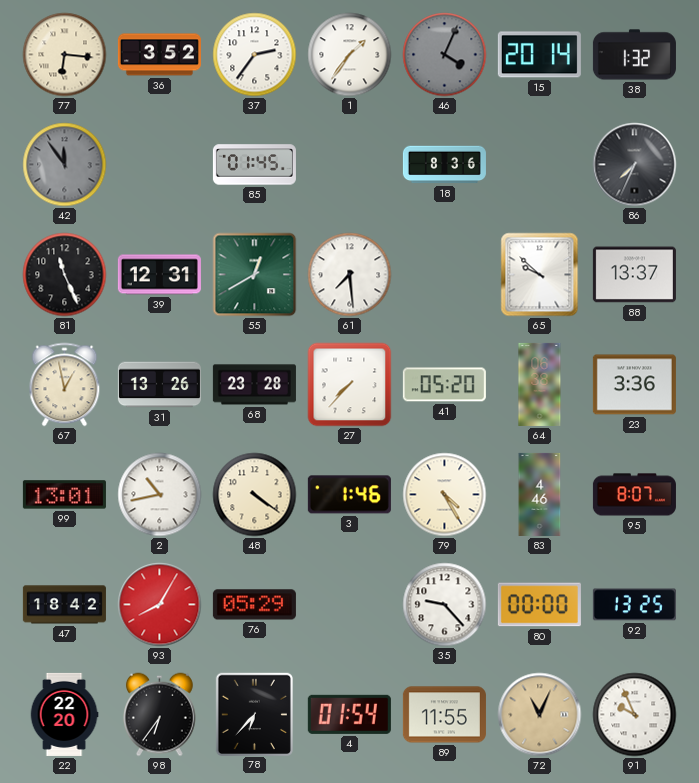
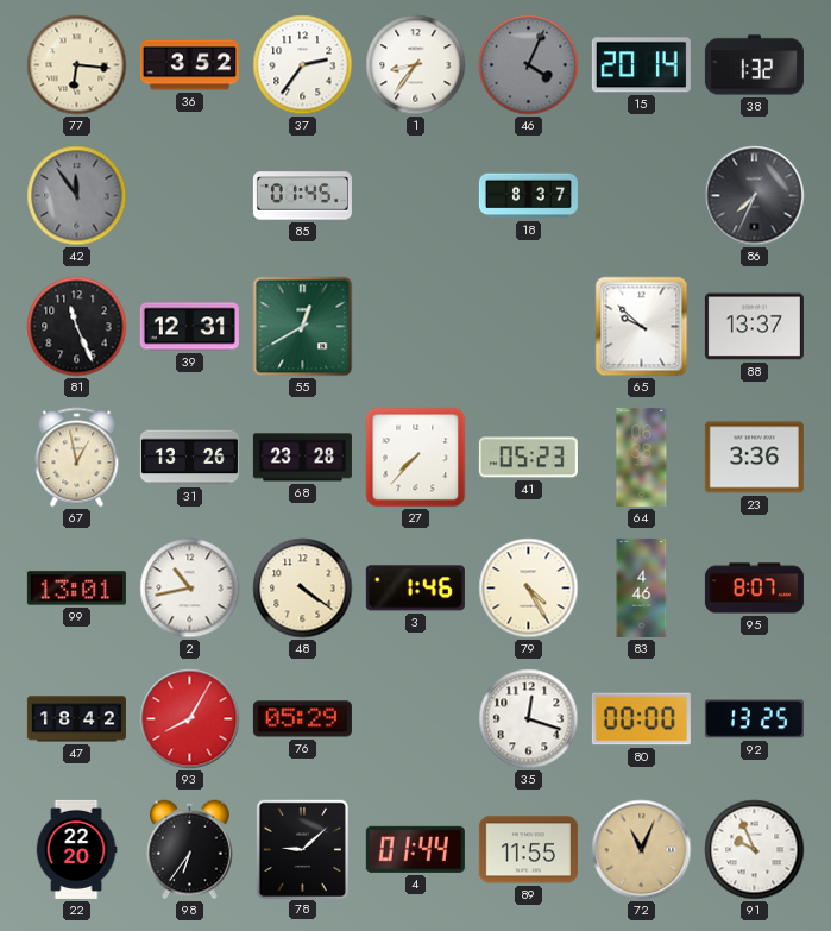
1: 1:36 -> 8:36
18: 8:36 -> 8:37
61: 7:29 -> none
41: 05:20 -> 05:23
35: 9:23 -> 12:18
78: 6:37 -> 9:08
4: 01:54 -> 01:44
